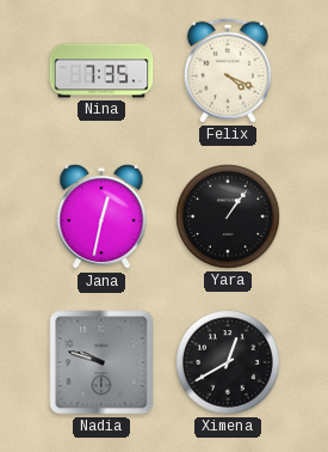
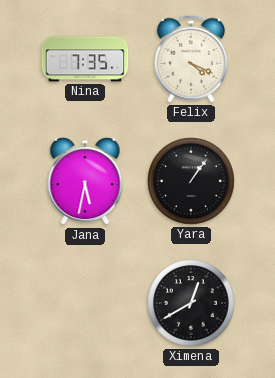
Jana: 12:32 -> 5:32
Nadia: 9:48 -> none
